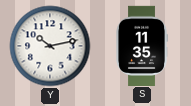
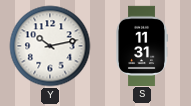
S: 11:35 -> 11:31
